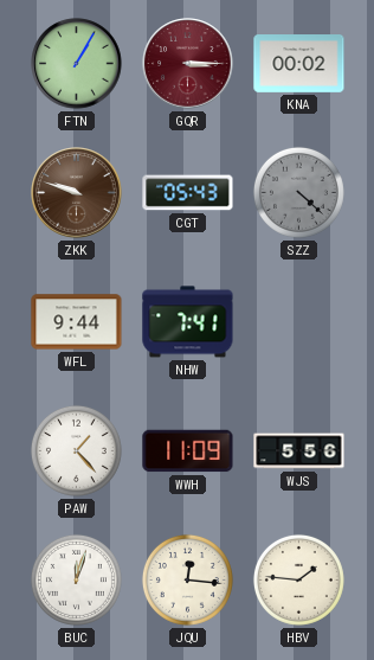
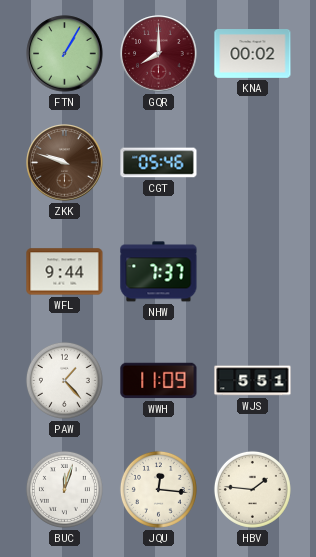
GQR: 3:15 -> 8:00
CGT: 05:43 -> 05:46
SZZ: 4:22 -> none
NHW: 7:41 -> 7:37
WJS: 5:56 -> 5:51
